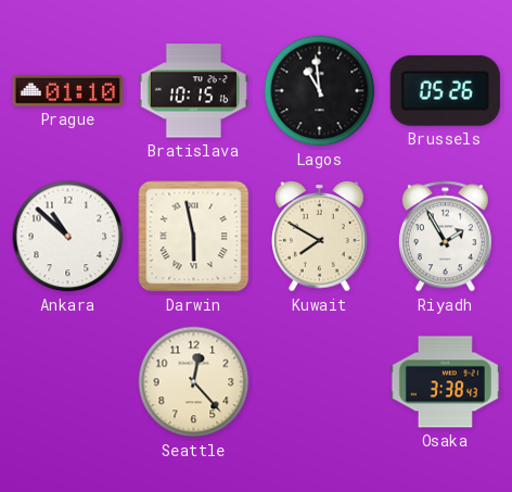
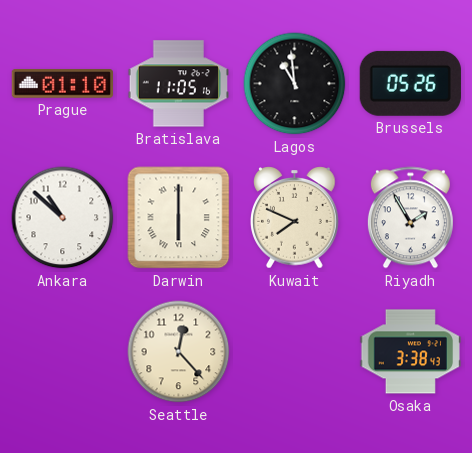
Bratislava: 10:15 -> 11:05
Darwin: 5:58 -> 6:00
Kuwait: 7:50 -> 7:49
